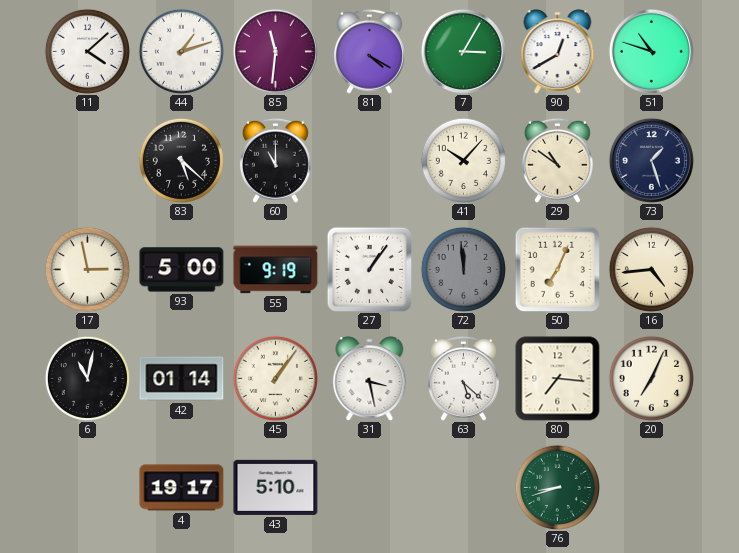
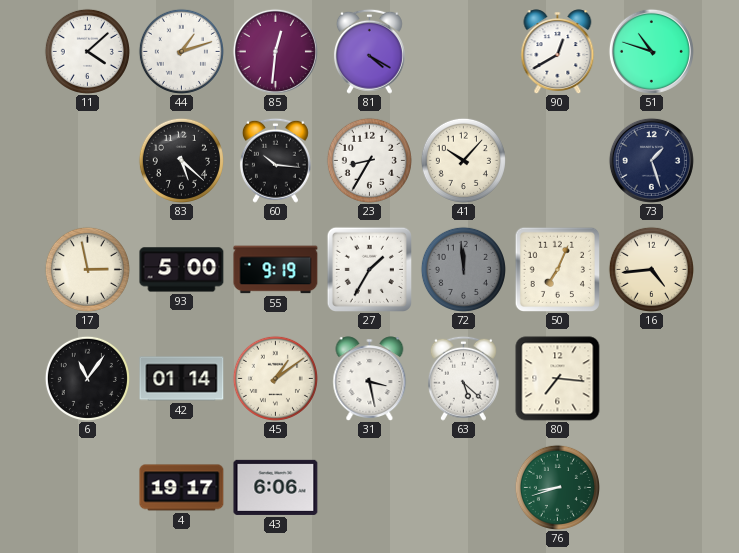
85: 11:31 -> 12:31
7: 3:05 -> none
60: 11:00 -> 10:16
23: none -> 8:35
29: 10:51 -> none
27: 1:06 -> 1:35
6: 11:02 -> 11:06
45: 1:06 -> 1:09
20: 7:04 -> none
43: 5:10 -> 6:06
